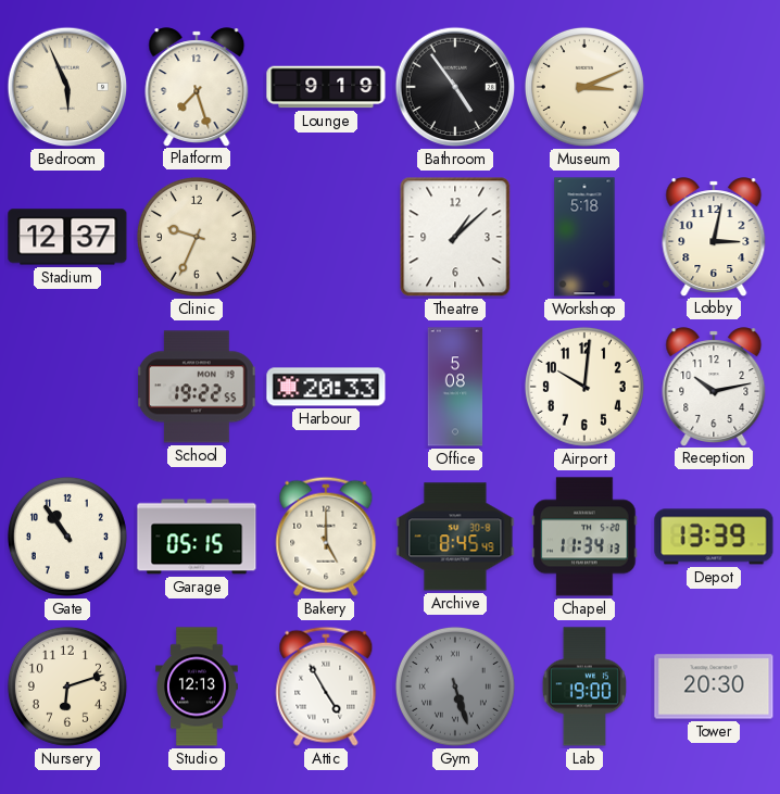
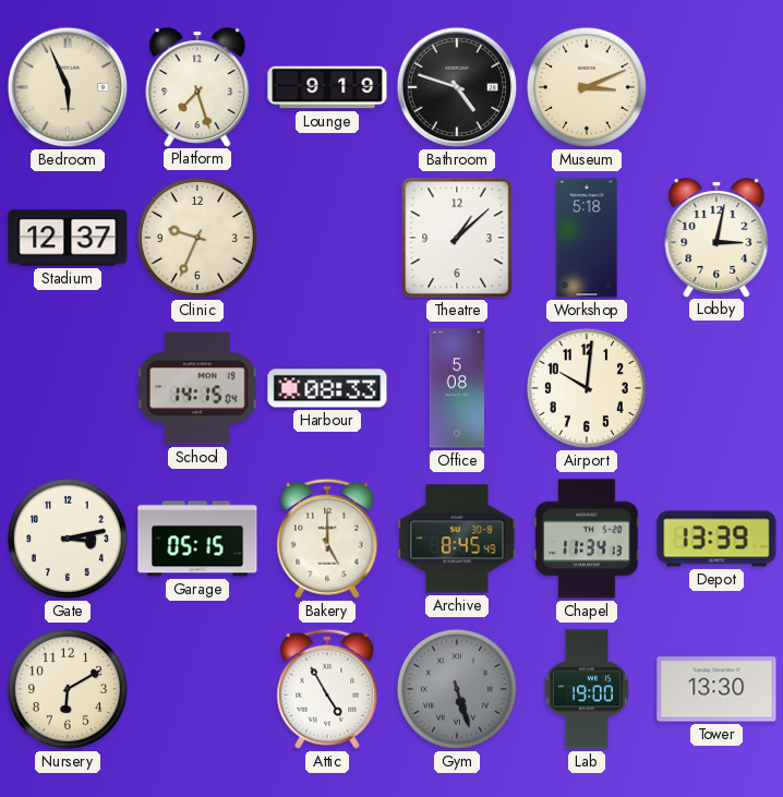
Bathroom: 4:54 -> 4:48
School: 19:22 -> 14:15
Harbour: 20:33 -> 08:33
Reception: 10:13 -> none
Gate: 10:54 -> 3:13
Nursery: 6:12 -> 6:10
Studio: 12:13 -> none
Tower: 20:30 -> 13:30
